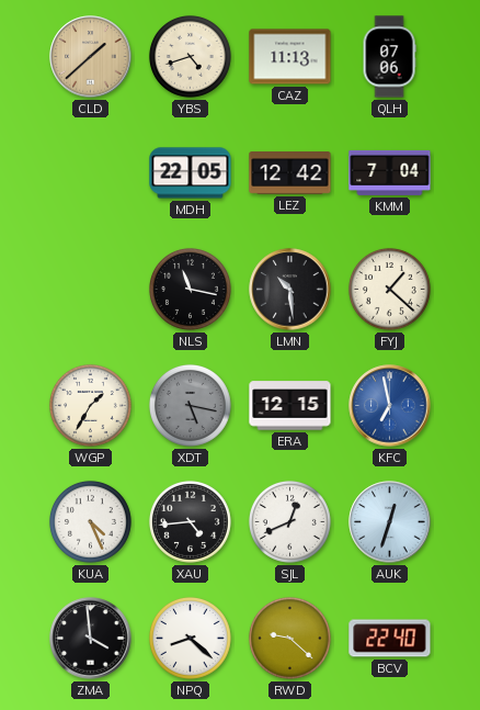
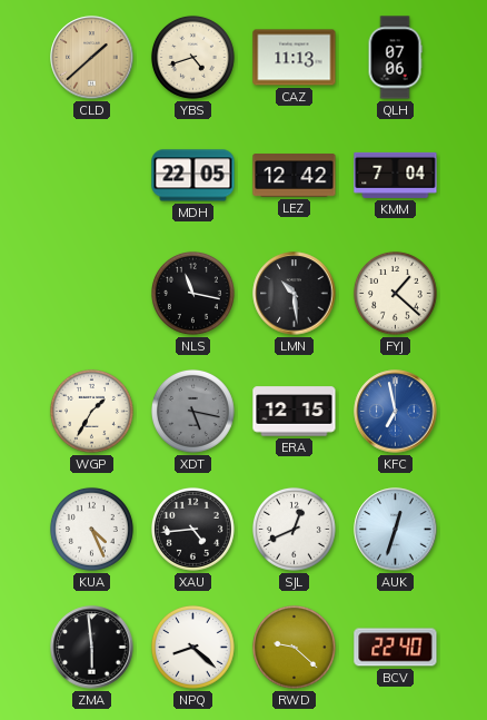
ZMA: 3:59 -> 5:59
